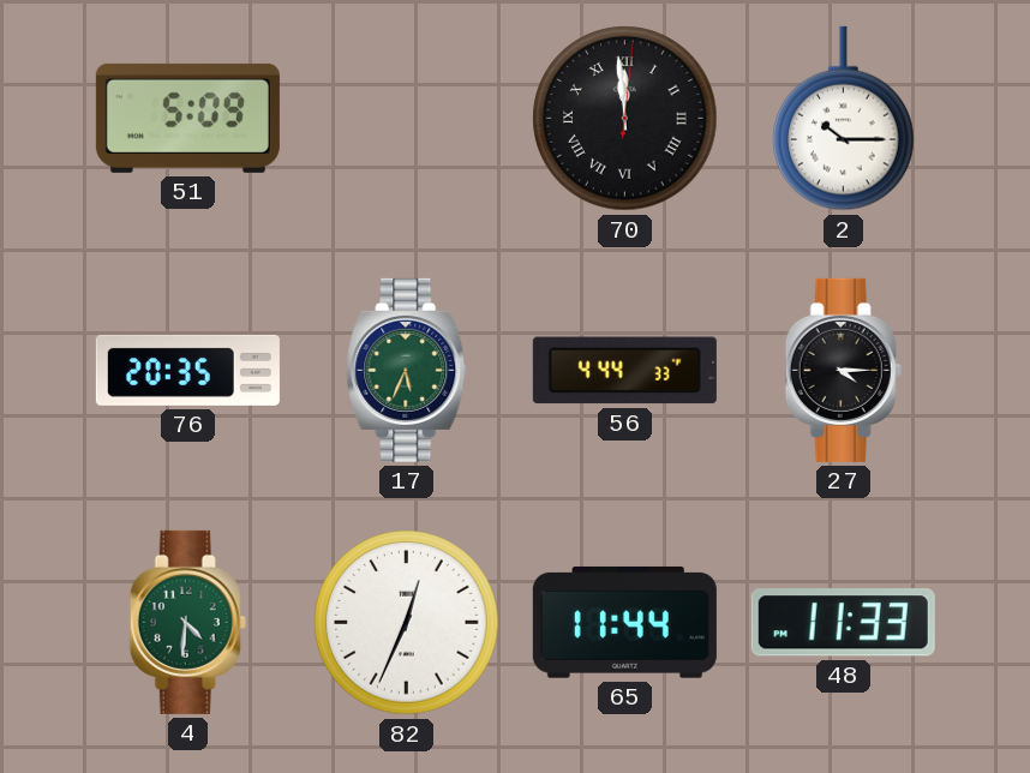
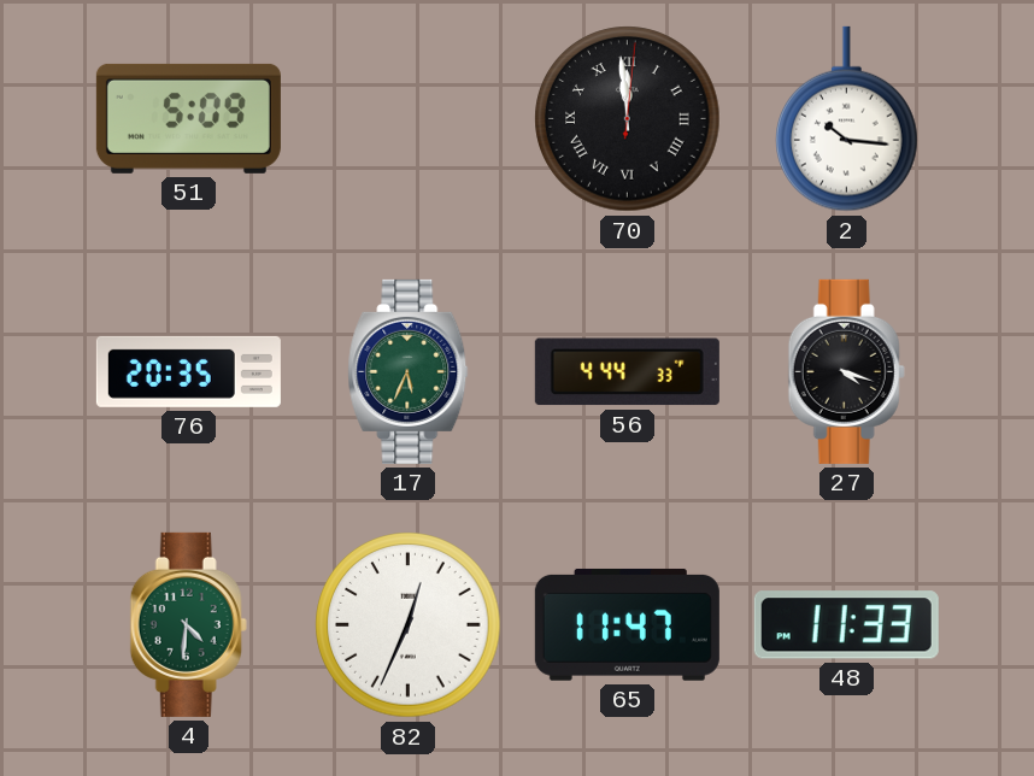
2: 10:15 -> 10:16
27: 4:15 -> 4:18
65: 11:44 -> 11:47
